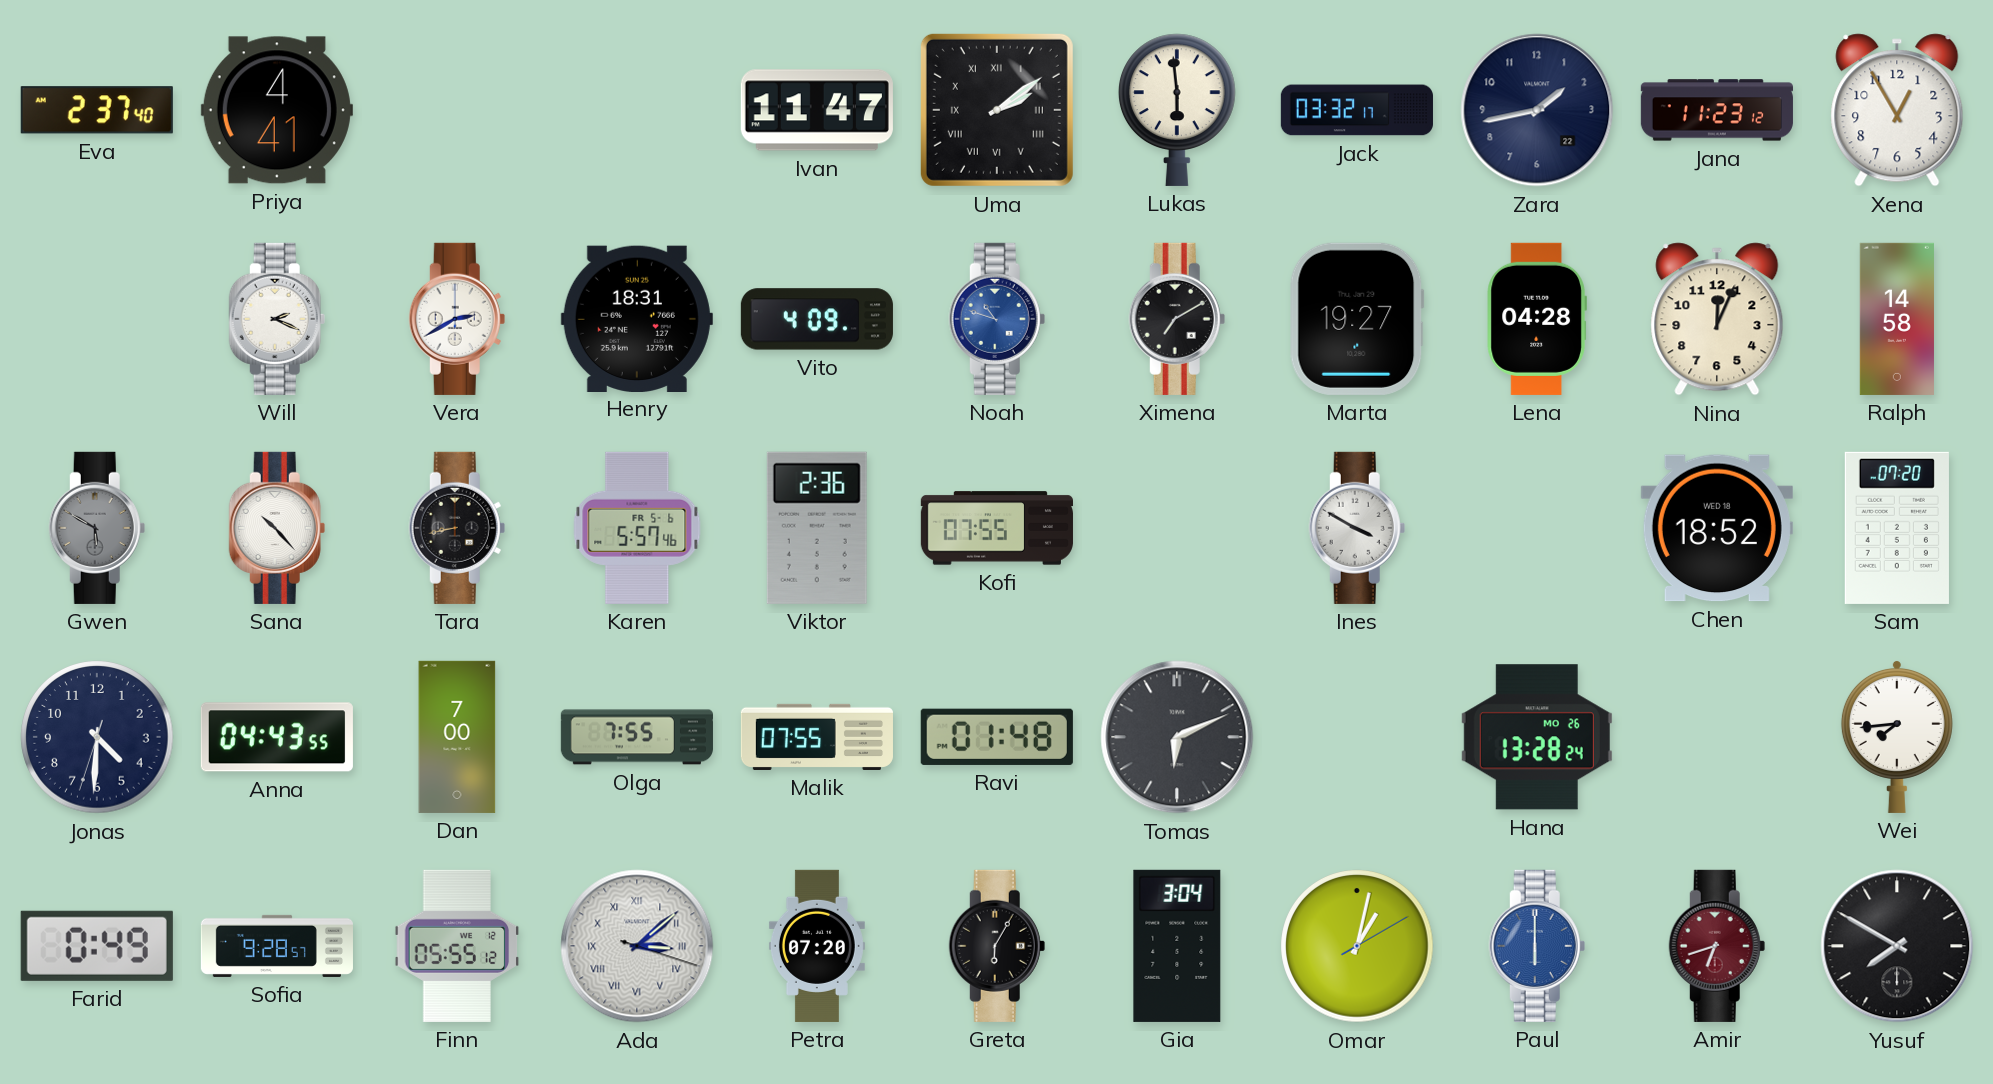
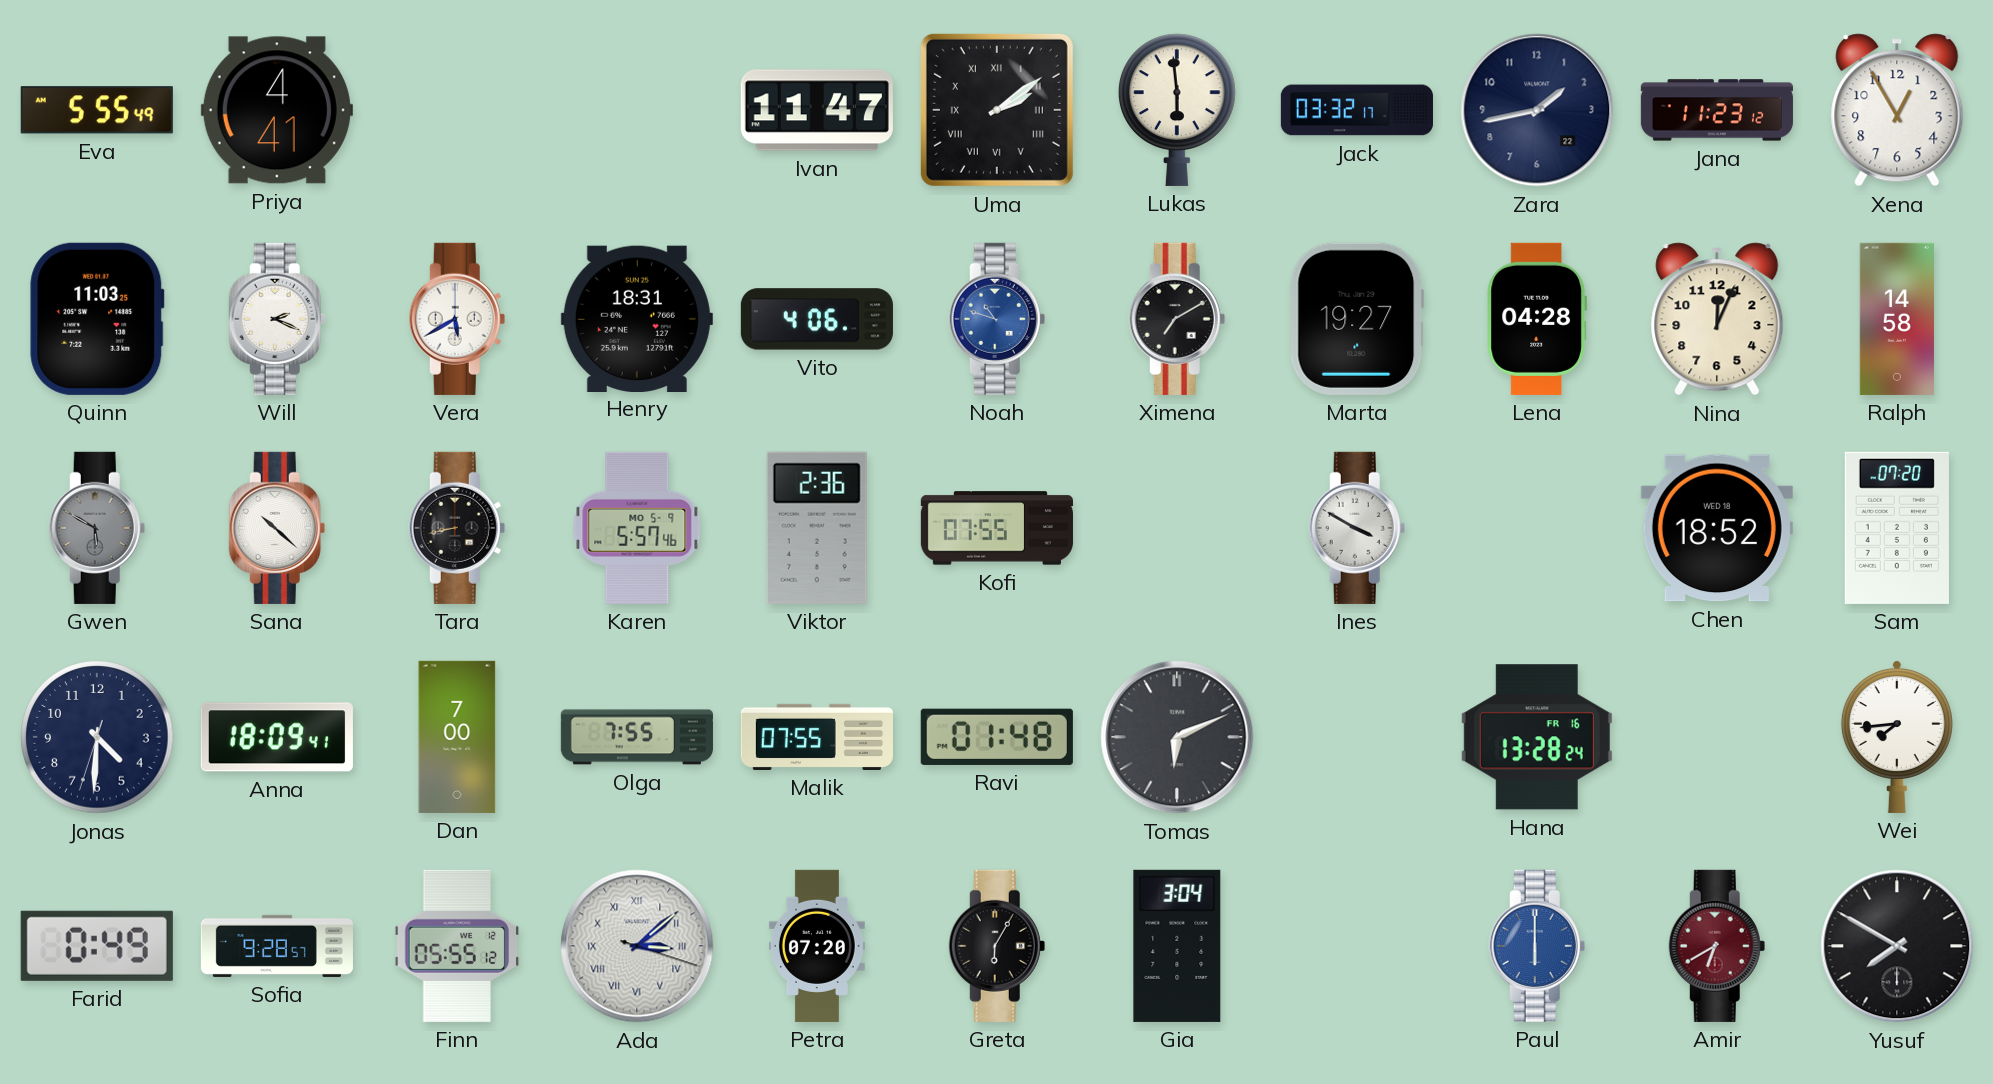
Eva: 2:37 -> 5:55
Quinn: none -> 11:03
Vera: 2:40 -> 5:40
Vito: 4:09 -> 4:06
Sana: 10:23 -> 10:22
Karen date: FR 5-6 -> MO 5-9
Anna: 04:43 -> 18:09
Hana date: MO 26 -> FR 16
Omar: 1:02 -> none
Amir: 6:42 -> 6:40
